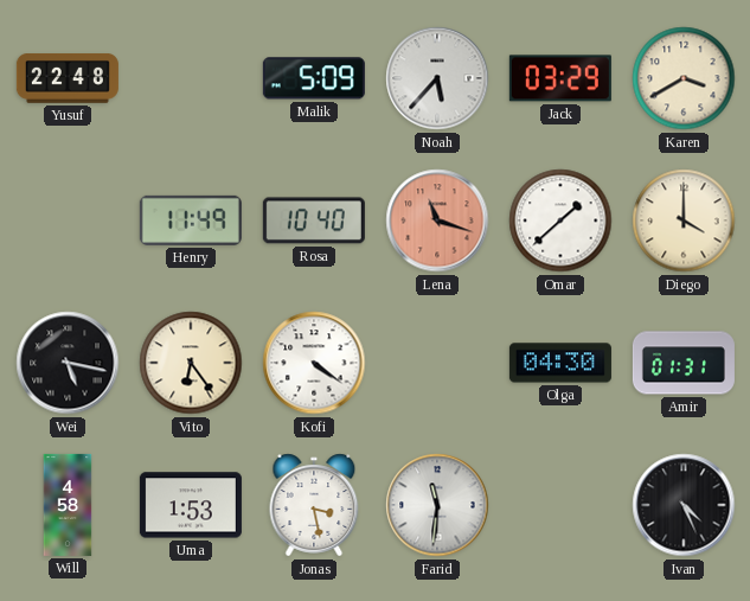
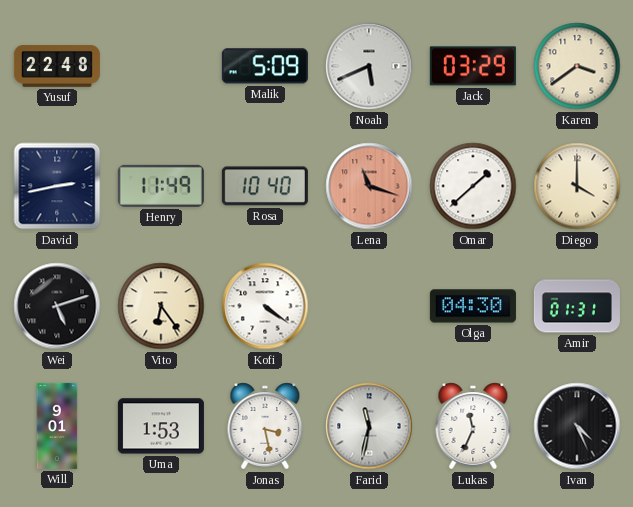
Noah: 5:37 -> 5:41
Karen: 3:40 -> 3:39
David: none -> 2:43
Wei: 5:17 -> 5:12
Will: 4:58 -> 9:01
Farid: 11:31 -> 11:32
Lukas: none -> 11:34
